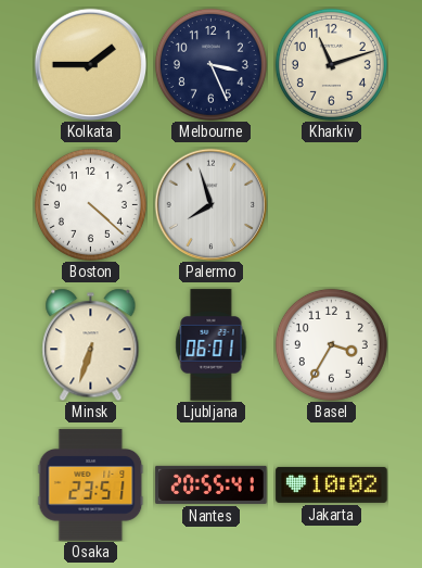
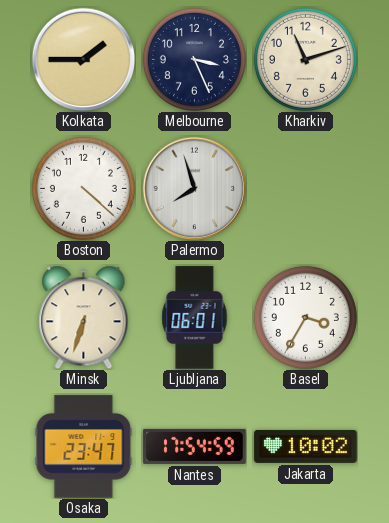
Osaka: 23:51 -> 23:47
Nantes: 20:55 -> 17:54
